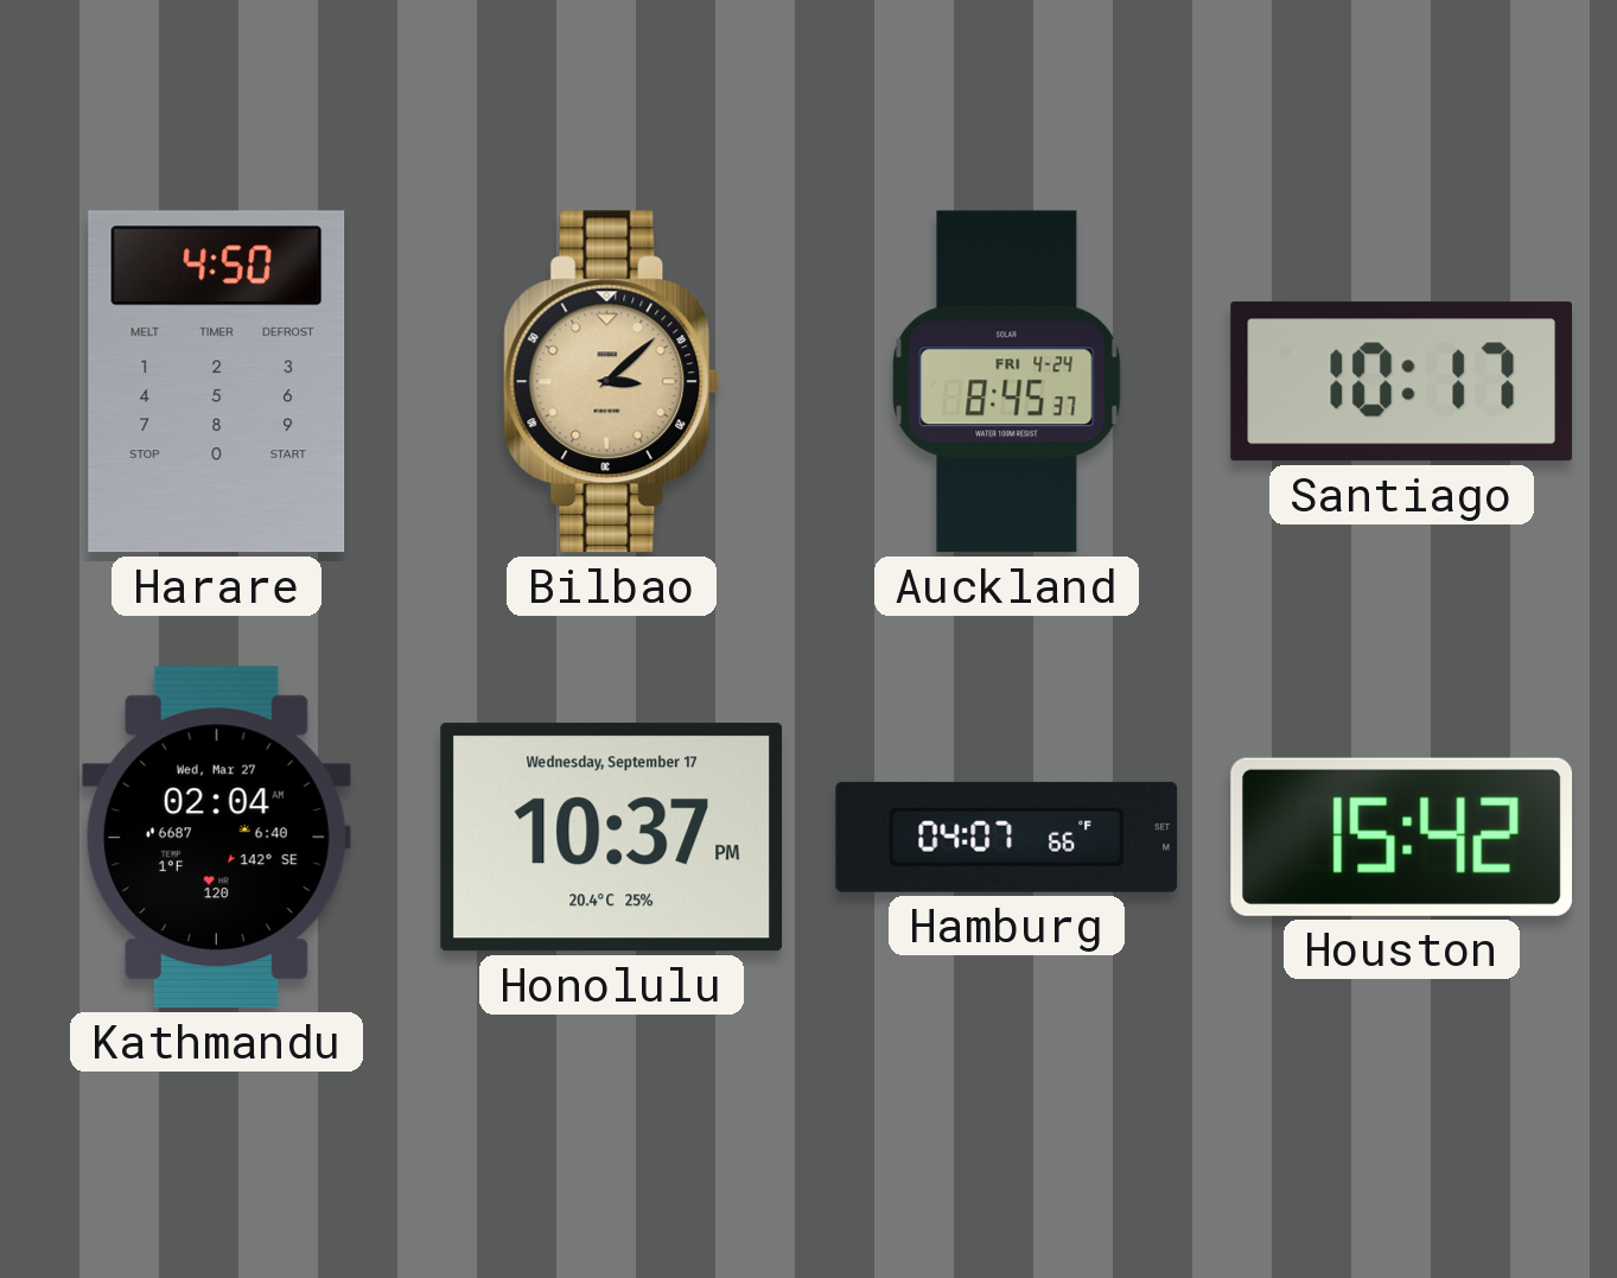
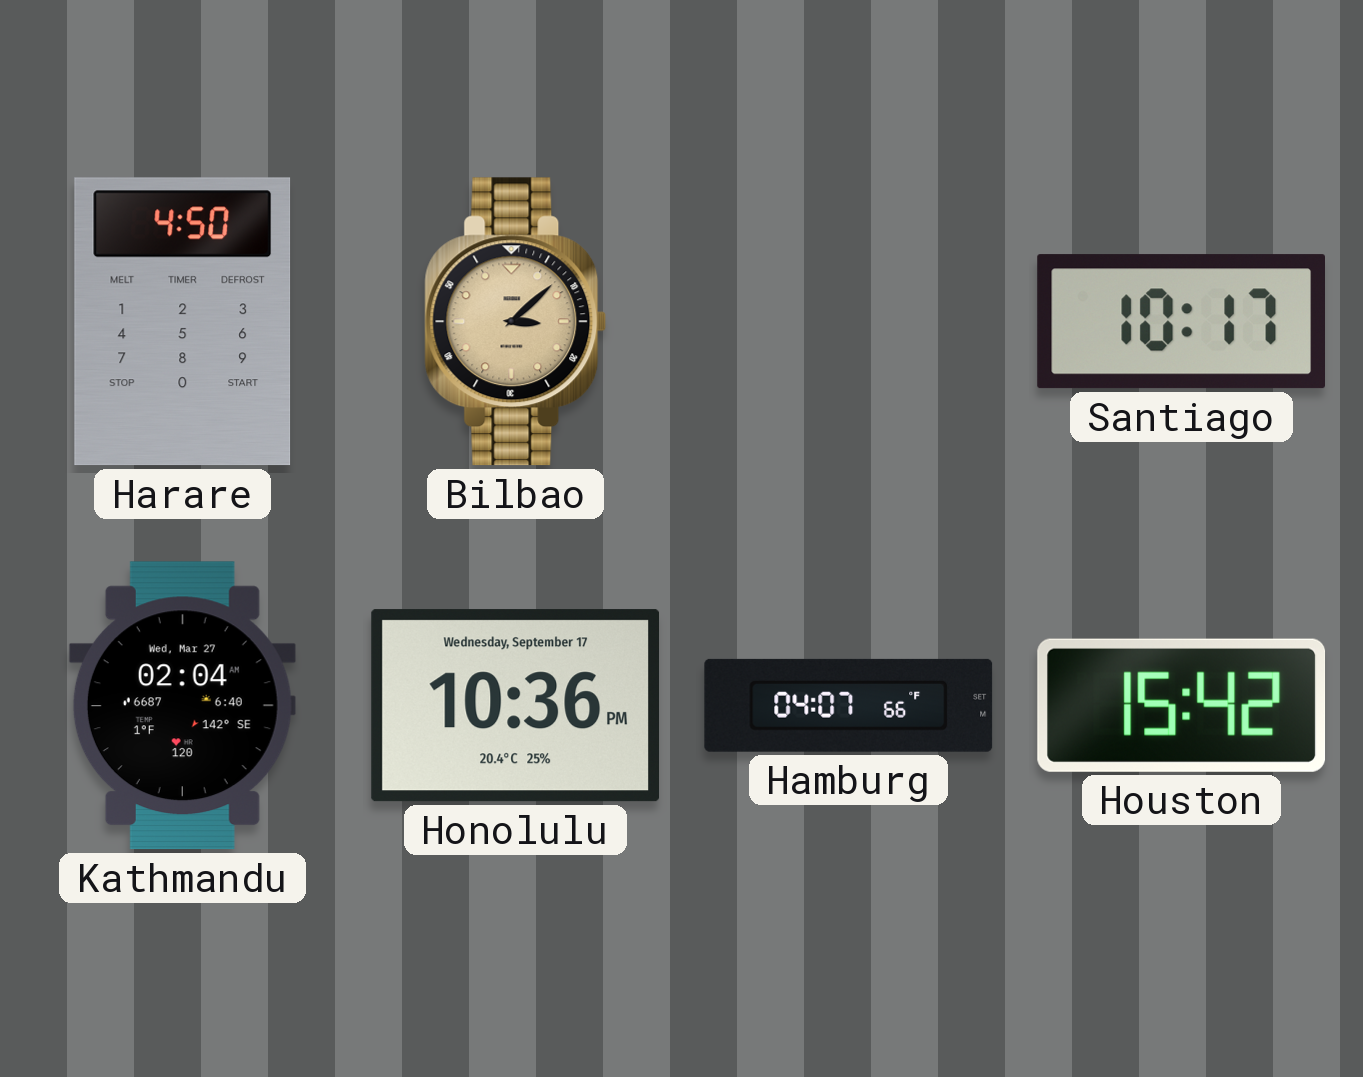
Auckland: 8:45 -> none
Honolulu: 10:37 -> 10:36
